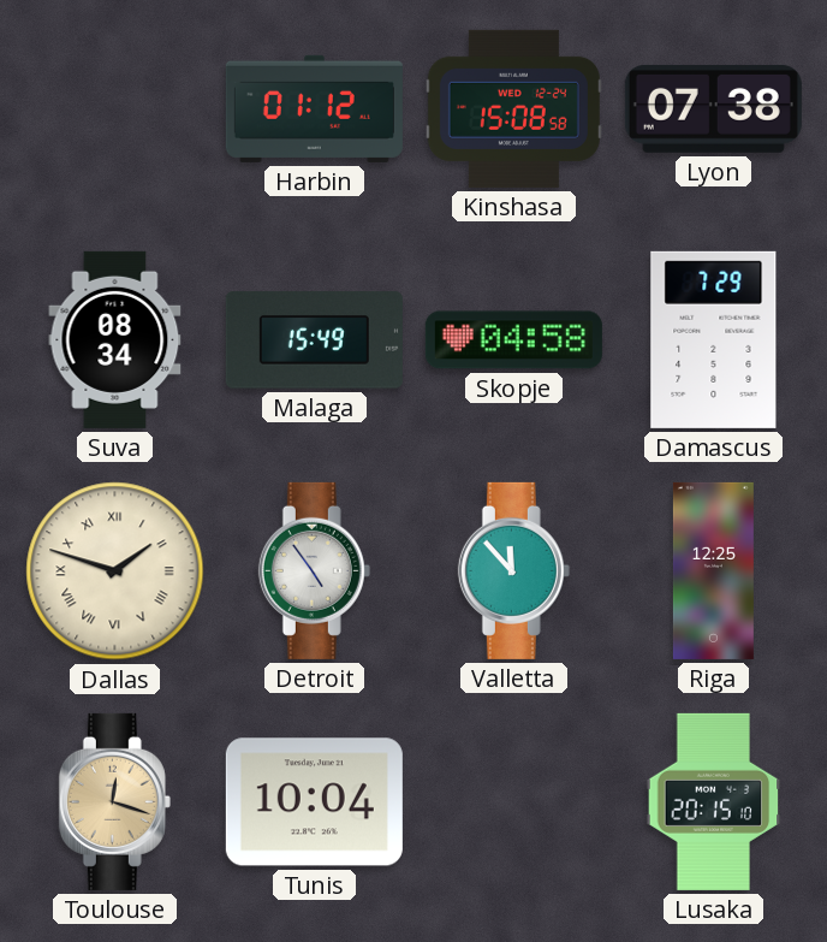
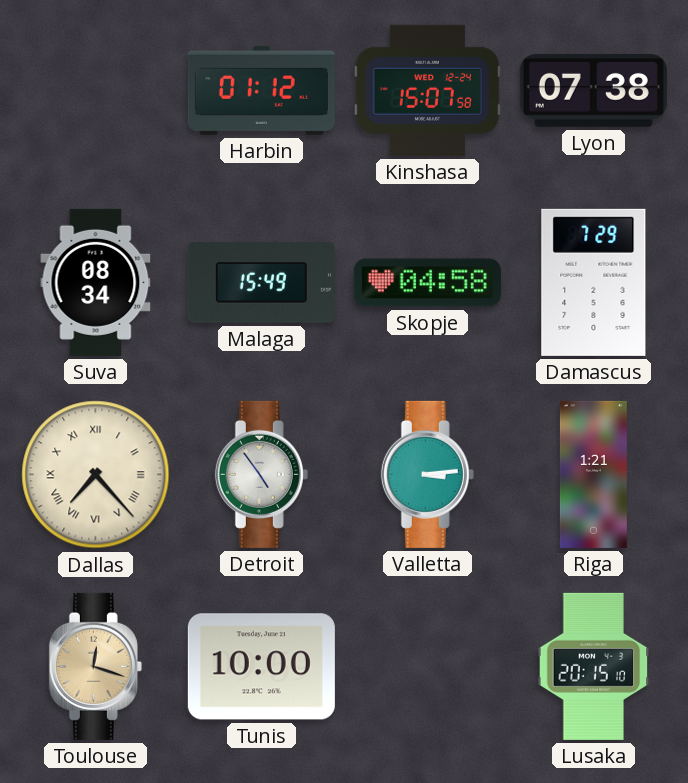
Kinshasa: 15:08 -> 15:07
Dallas: 1:48 -> 7:23
Valletta: 11:53 -> 3:14
Riga: 12:25 -> 1:21
Tunis: 10:04 -> 10:00
